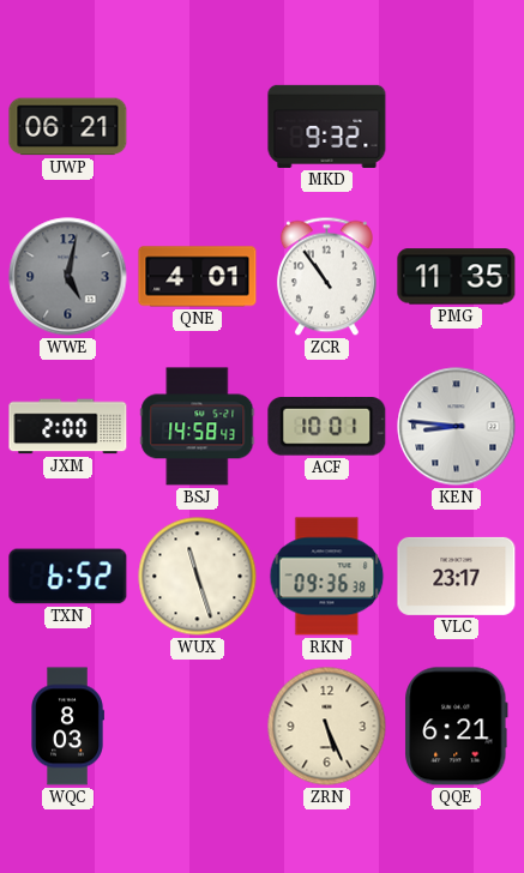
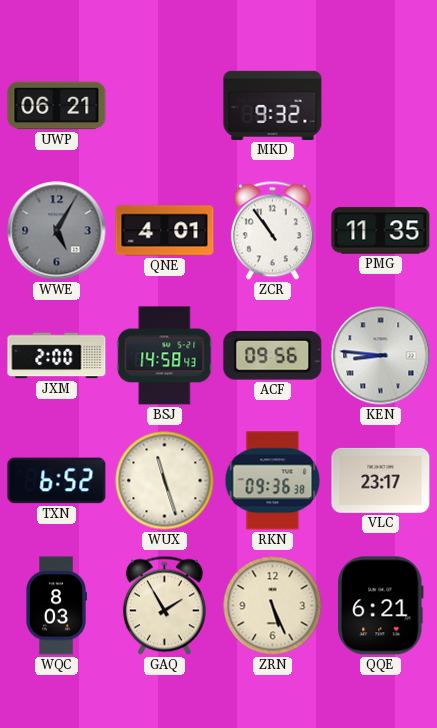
WWE: 5:02 -> 5:05
ACF: 10:01 -> 09:56
GAQ: none -> 1:55
